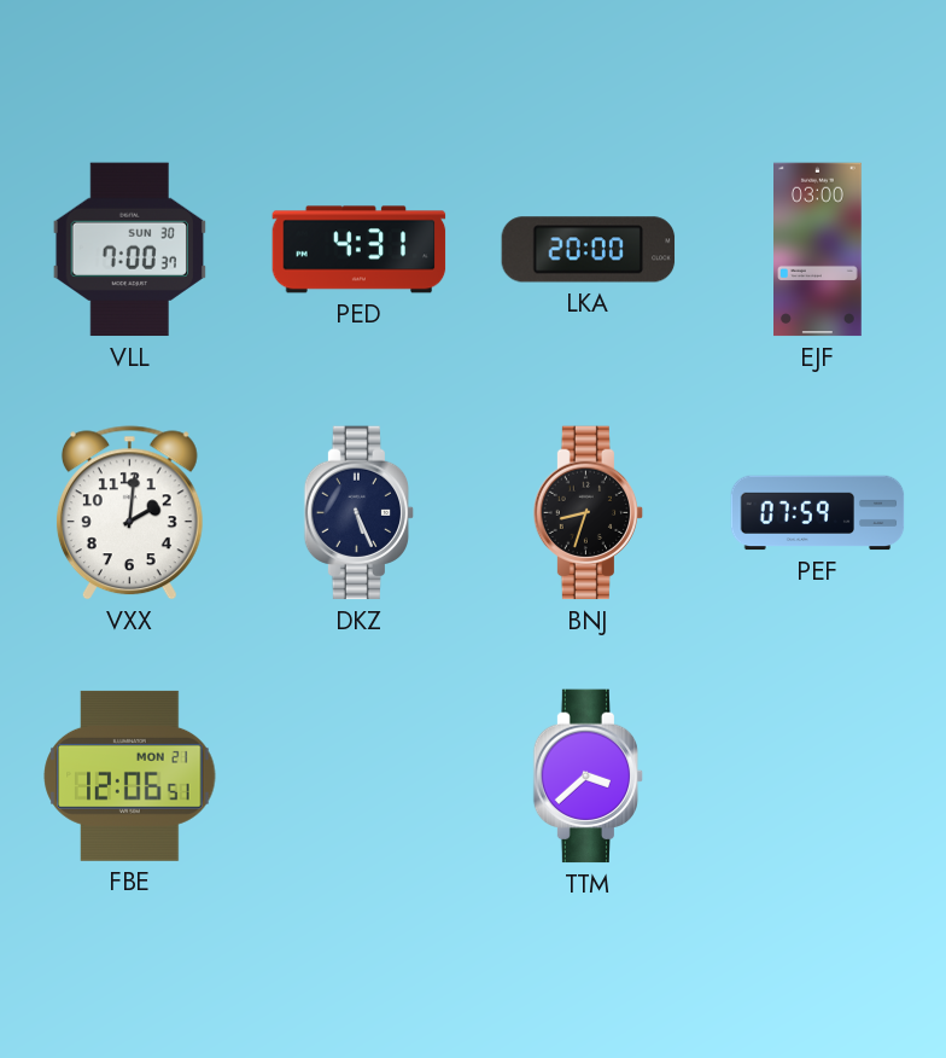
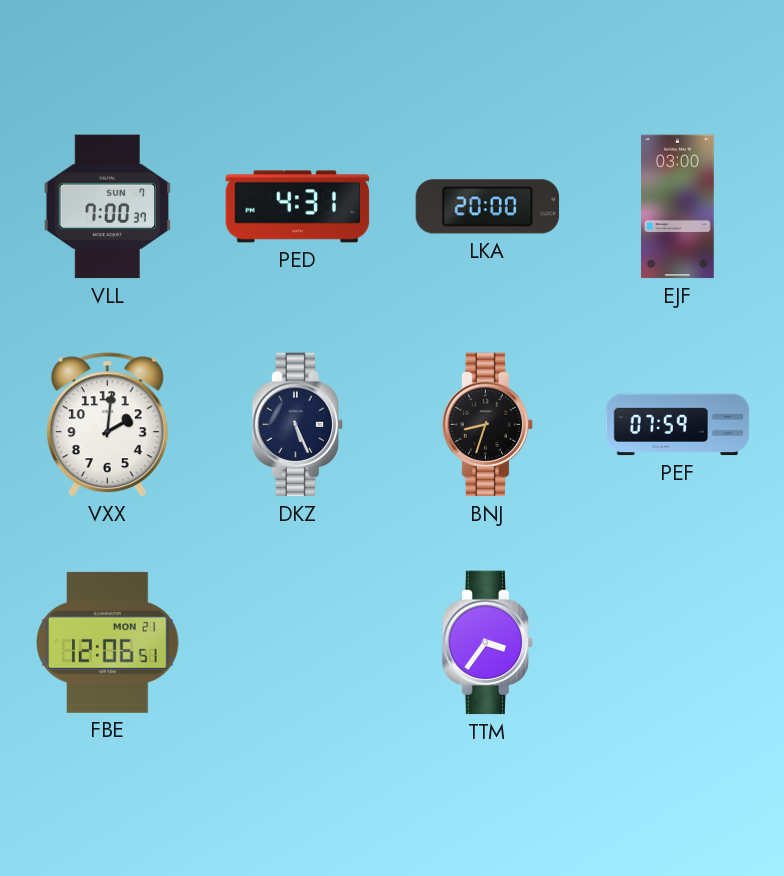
VLL date: SUN 30 -> SUN 7
TTM: 3:38 -> 3:36
